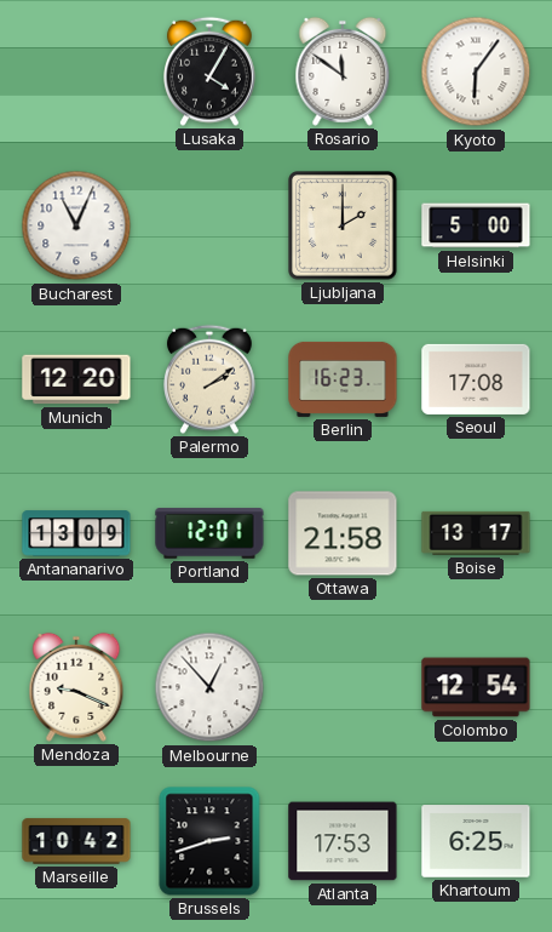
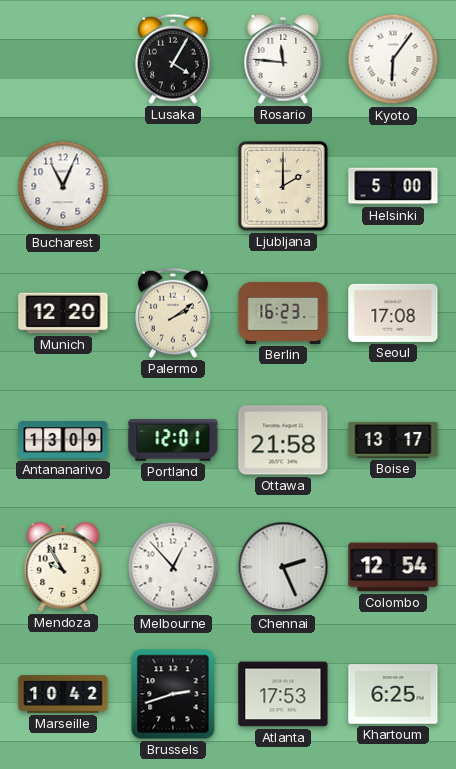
Rosario: 11:51 -> 11:46
Mendoza: 9:19 -> 9:55
Chennai: none -> 2:26
